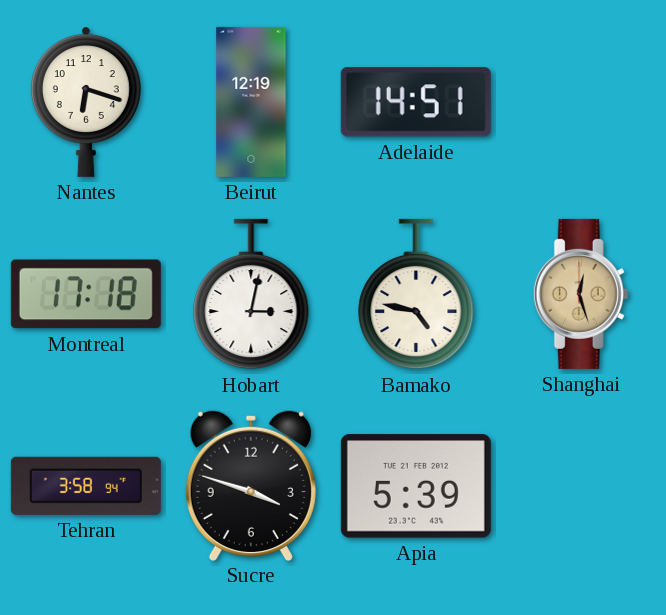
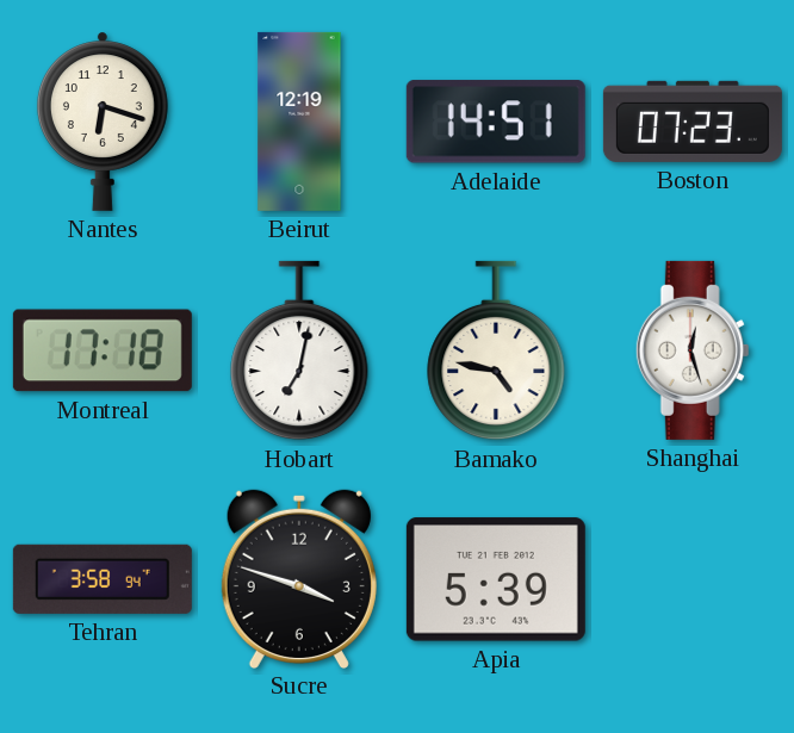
Boston: none -> 07:23
Hobart: 3:02 -> 7:02
Shanghai dial: champagne -> white
